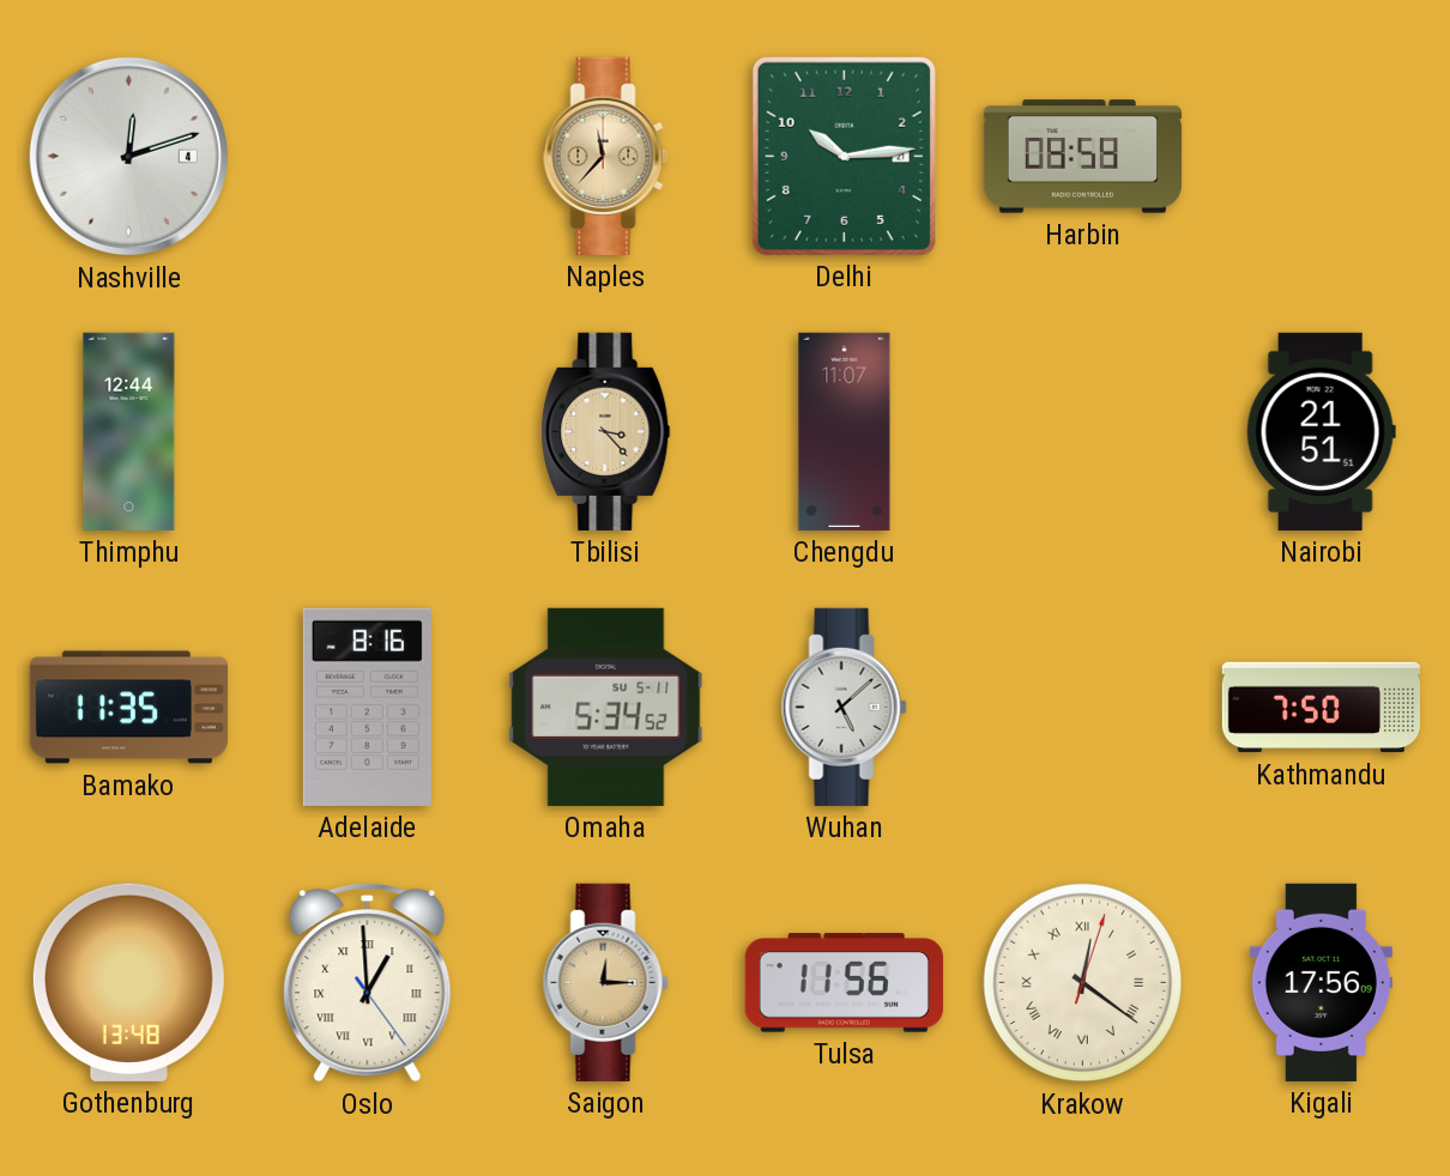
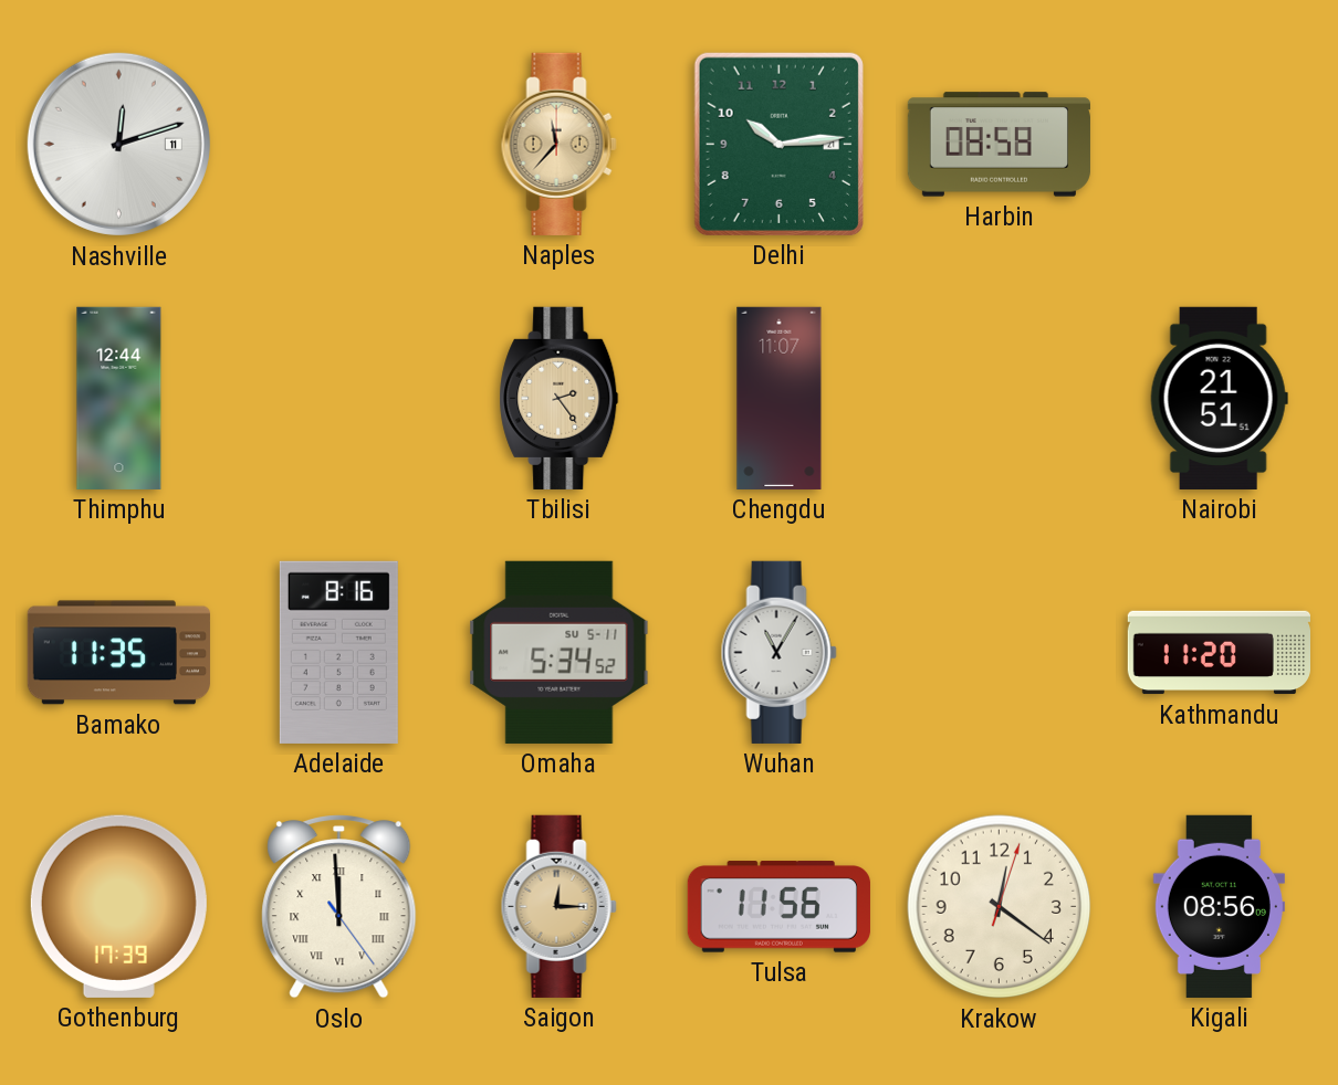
Nashville date: 4 -> 11
Tbilisi: 3:23 -> 2:24
Wuhan: 5:08 -> 11:05
Kathmandu: 7:50 -> 11:20
Gothenburg: 13:48 -> 17:39
Oslo: 12:59 -> 11:59
Krakow numerals: Roman -> Arabic
Kigali: 17:56 -> 08:56
